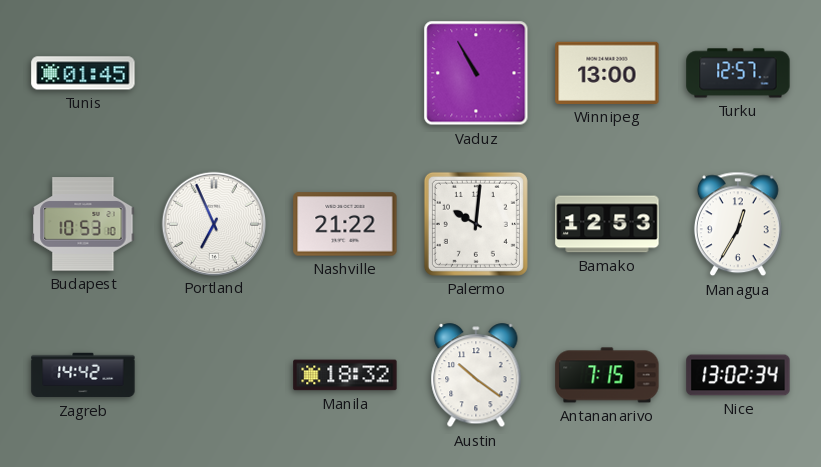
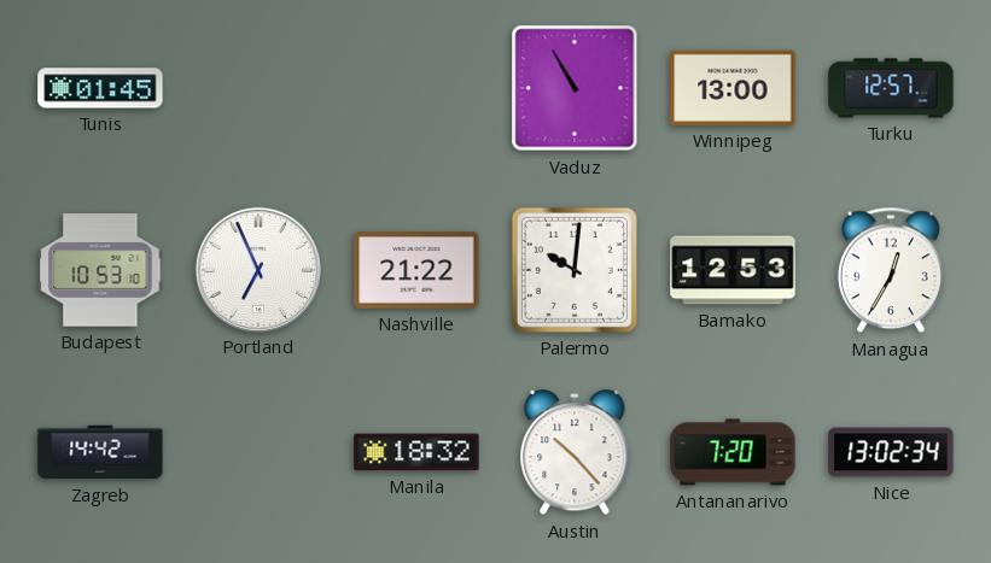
Austin: 10:21 -> 10:23
Antananarivo: 7:15 -> 7:20
